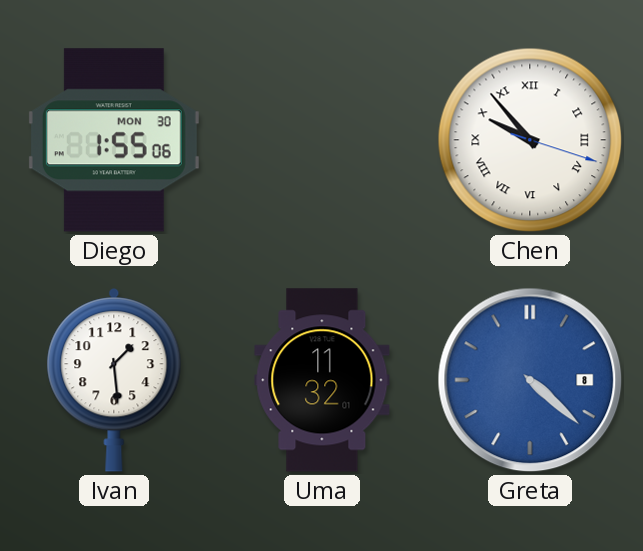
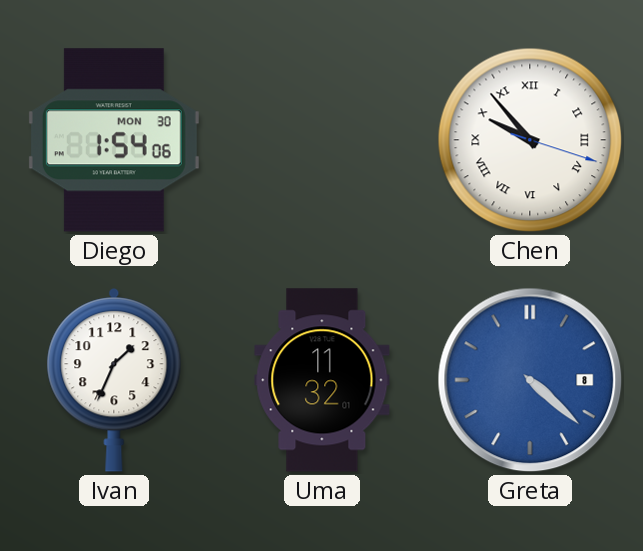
Diego: 1:55 -> 1:54
Ivan: 1:29 -> 1:34
